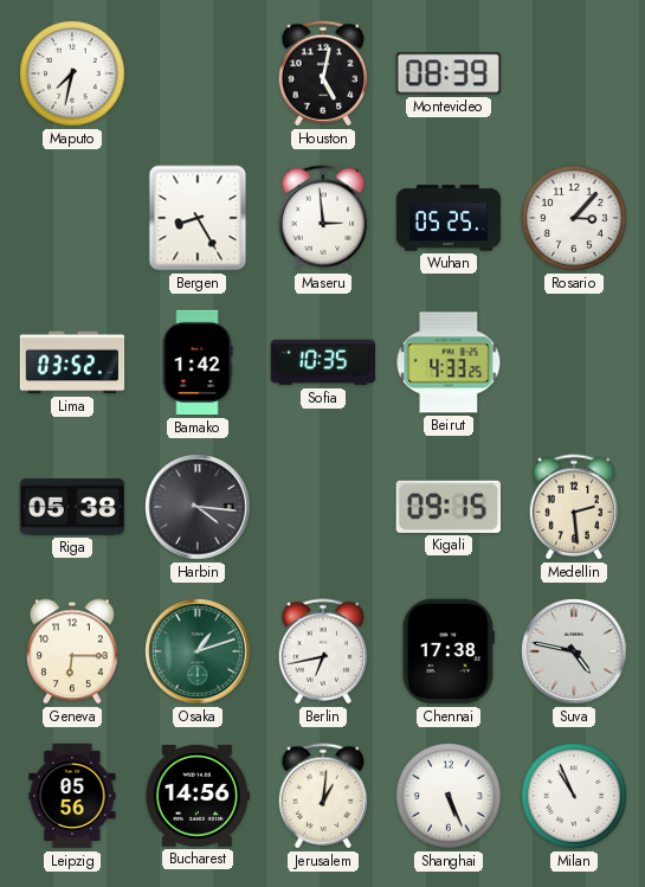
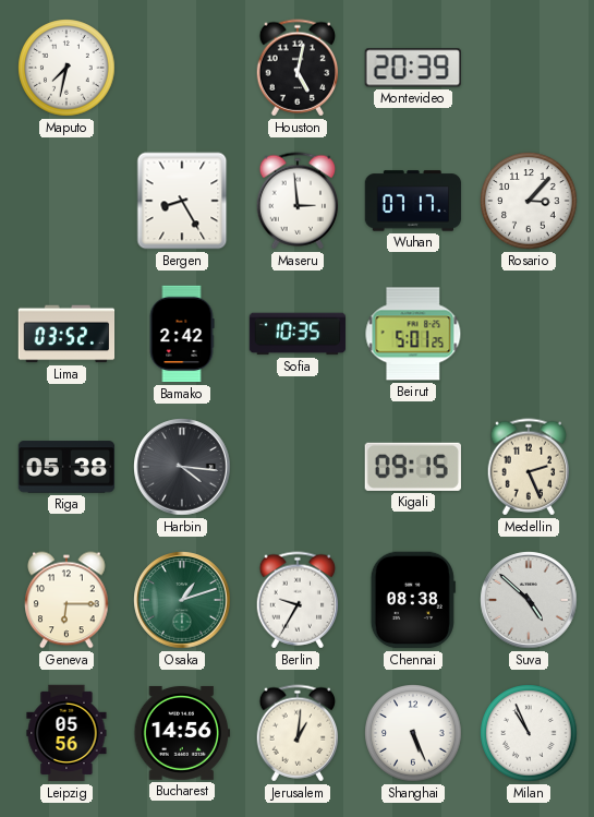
Montevideo: 08:39 -> 20:39
Wuhan: 05:25 -> 07:17
Bamako: 1:42 -> 2:42
Beirut: 4:33 -> 5:01
Medellin: 2:29 -> 2:26
Berlin: 6:43 -> 9:35
Chennai: 17:38 -> 08:38
Suva: 4:47 -> 4:52
